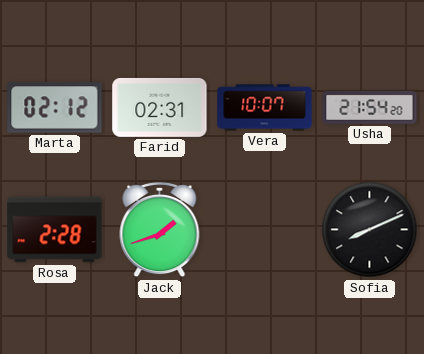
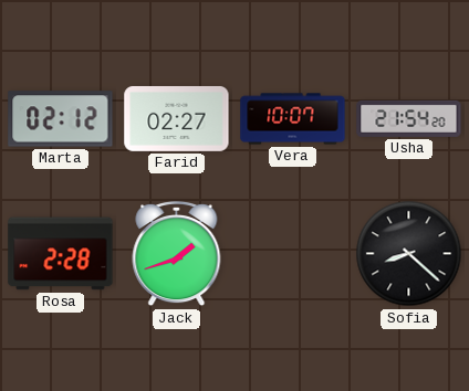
Farid: 02:31 -> 02:27
Sofia: 8:11 -> 8:22
